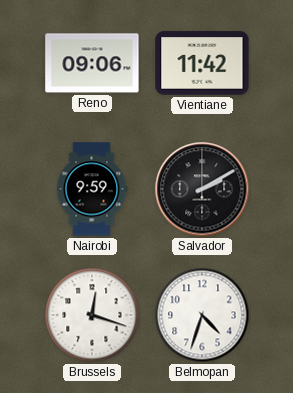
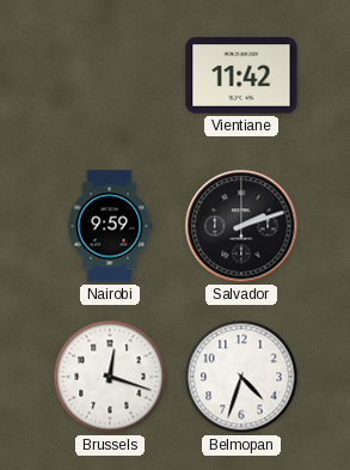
Reno: 09:06 -> none
Salvador: 2:10 -> 2:12
